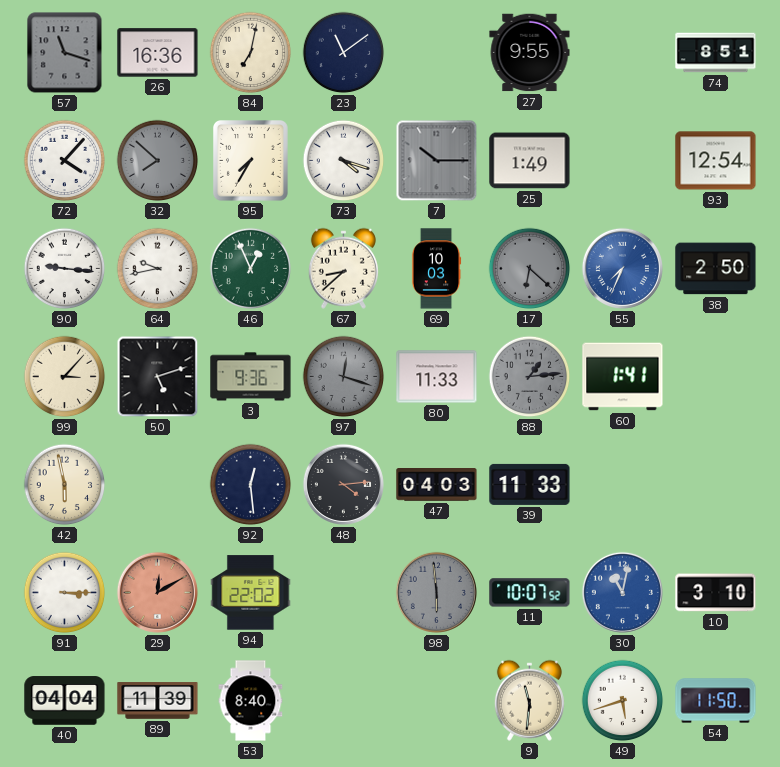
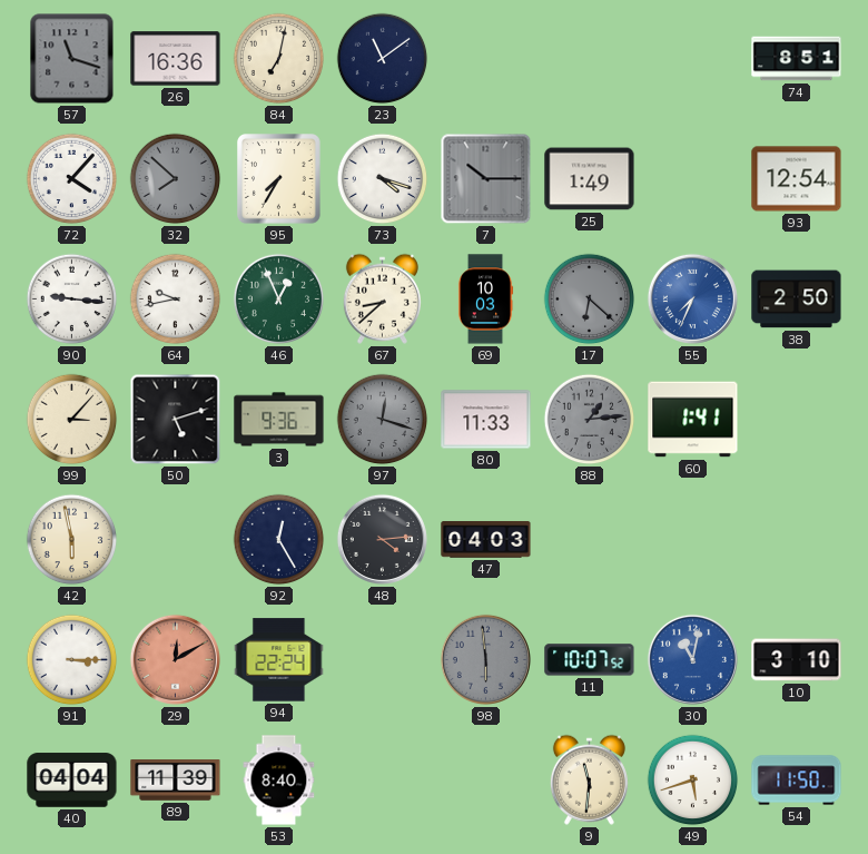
27: 9:55 -> none
92: 12:29 -> 12:25
39: 11:33 -> none
94: 22:02 -> 22:24
